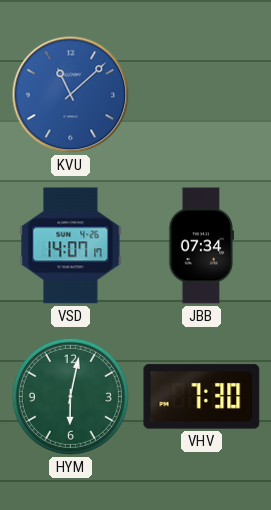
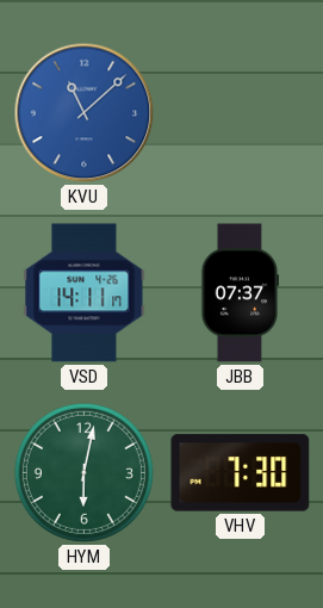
VSD: 14:07 -> 14:11
JBB: 07:34 -> 07:37
